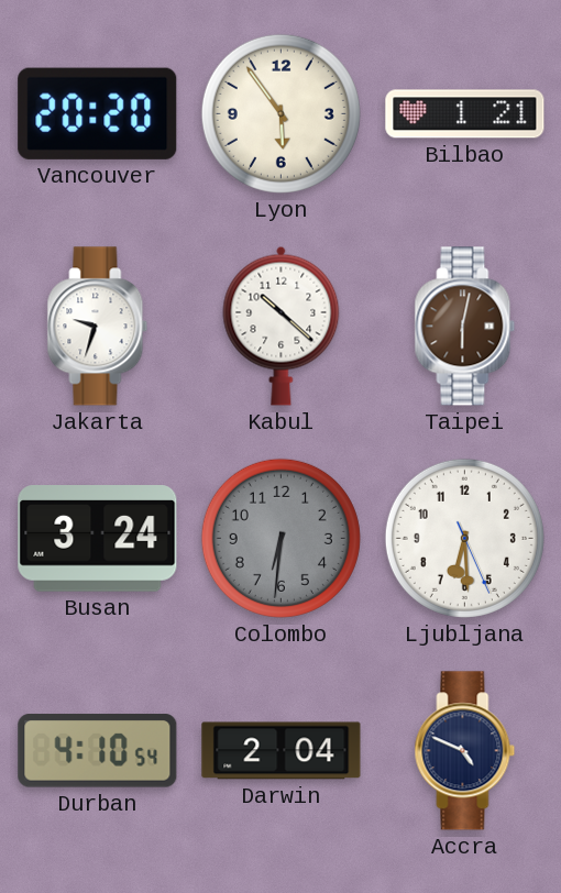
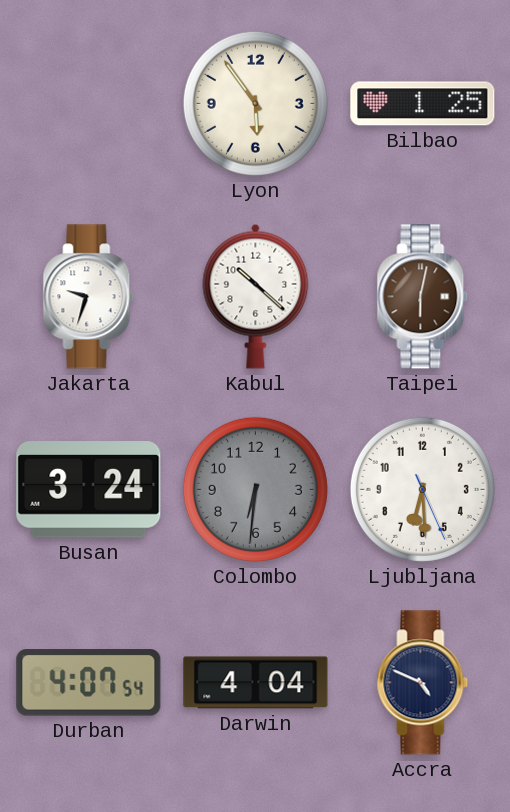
Vancouver: 20:20 -> none
Bilbao: 1:21 -> 1:25
Durban: 4:10 -> 4:07
Darwin: 2:04 -> 4:04
